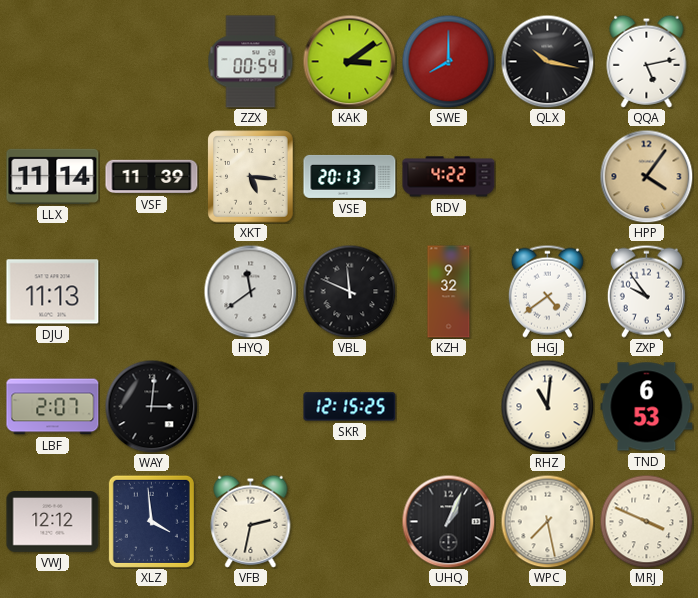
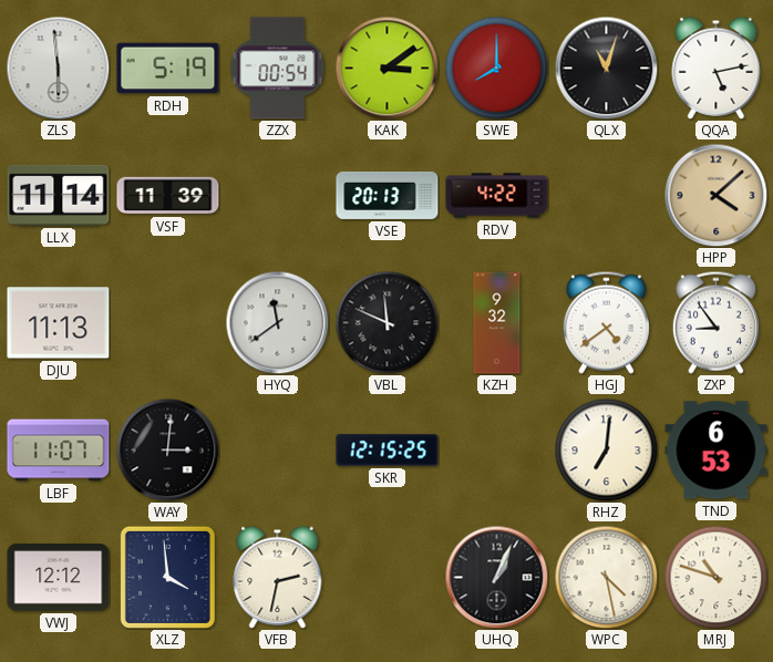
ZLS: none -> 5:59
RDH: none -> 5:19
QLX: 10:17 -> 11:03
XKT: 5:16 -> none
HPP: 4:06 -> 4:08
ZXP: 9:54 -> 8:54
LBF: 2:07 -> 11:07
RHZ: 11:01 -> 7:01
WPC: 7:28 -> 4:28
MRJ: 3:49 -> 10:48
